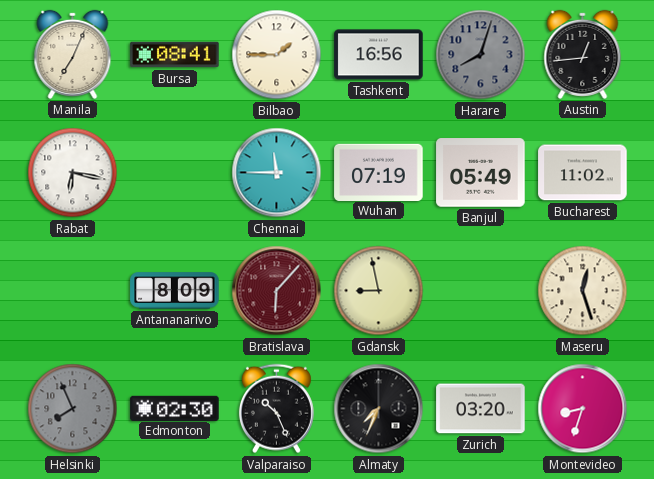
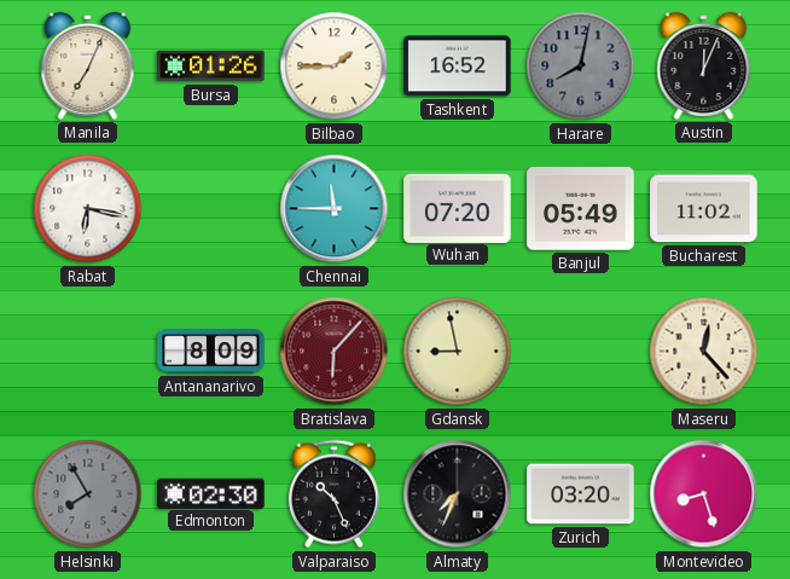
Bursa: 08:41 -> 01:26
Tashkent: 16:56 -> 16:52
Harare: 8:03 -> 8:02
Austin: 12:44 -> 12:04
Wuhan: 07:19 -> 07:20
Maseru: 12:27 -> 12:23
Helsinki: 7:56 -> 7:55
Montevideo: 8:33 -> 8:27
